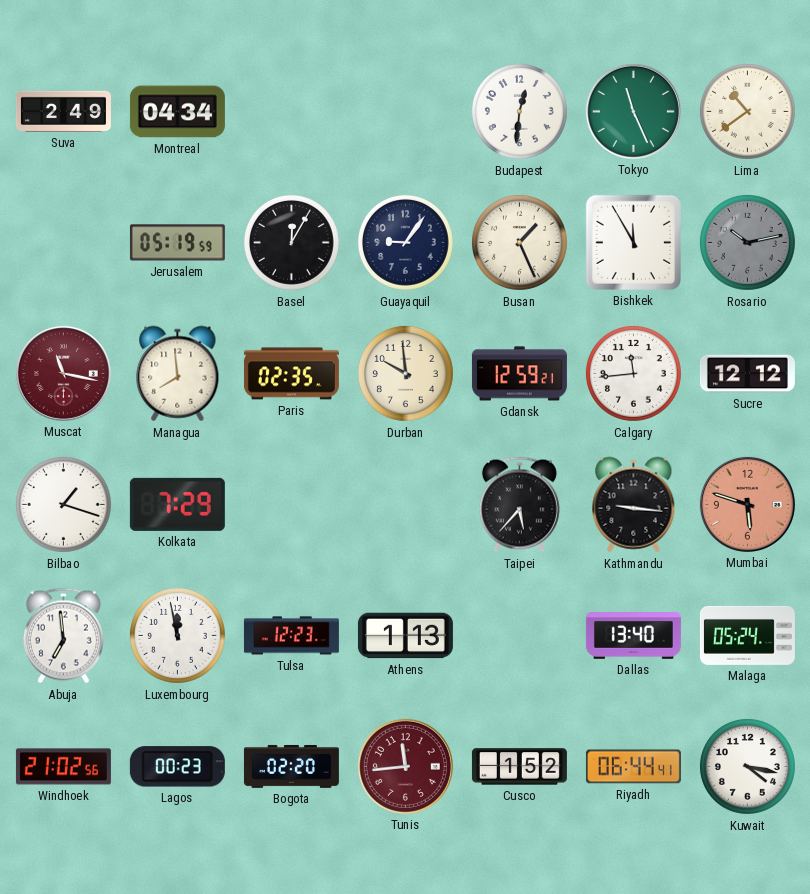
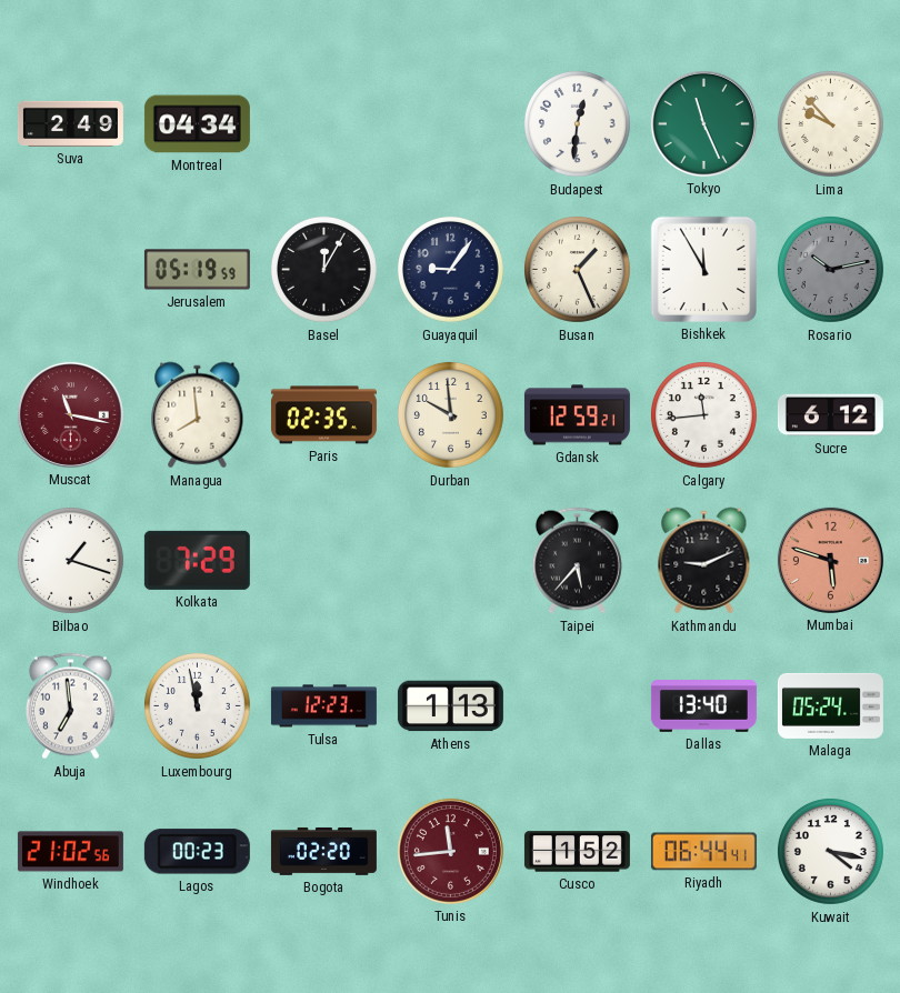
Lima: 10:39 -> 9:53
Sucre: 12:12 -> 6:12
Kathmandu: 9:16 -> 9:11
